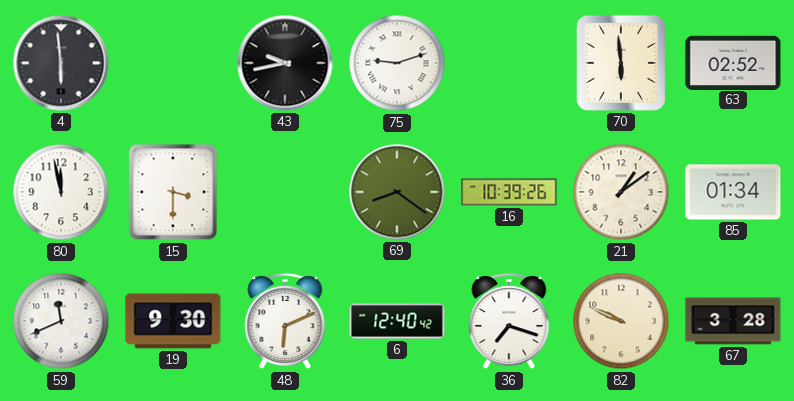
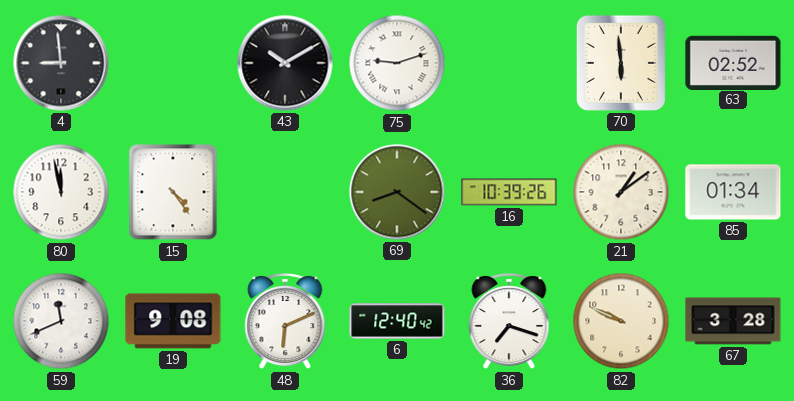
4: 5:59 -> 8:59
43: 9:43 -> 10:10
15: 3:30 -> 4:24
19: 9:30 -> 9:08
